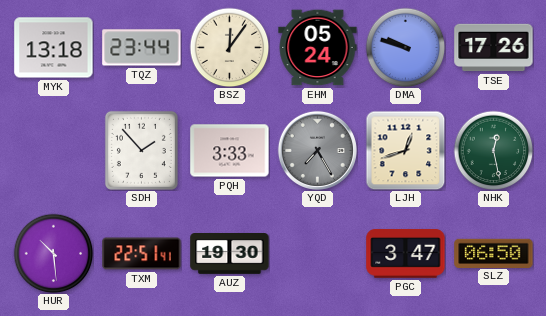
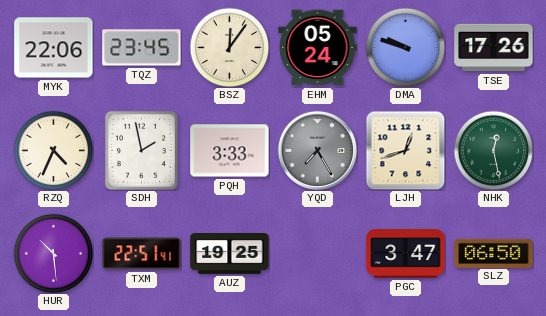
MYK: 13:18 -> 22:06
TQZ: 23:44 -> 23:45
RZQ: none -> 4:34
SDH: 1:53 -> 1:58
AUZ: 19:30 -> 19:25
